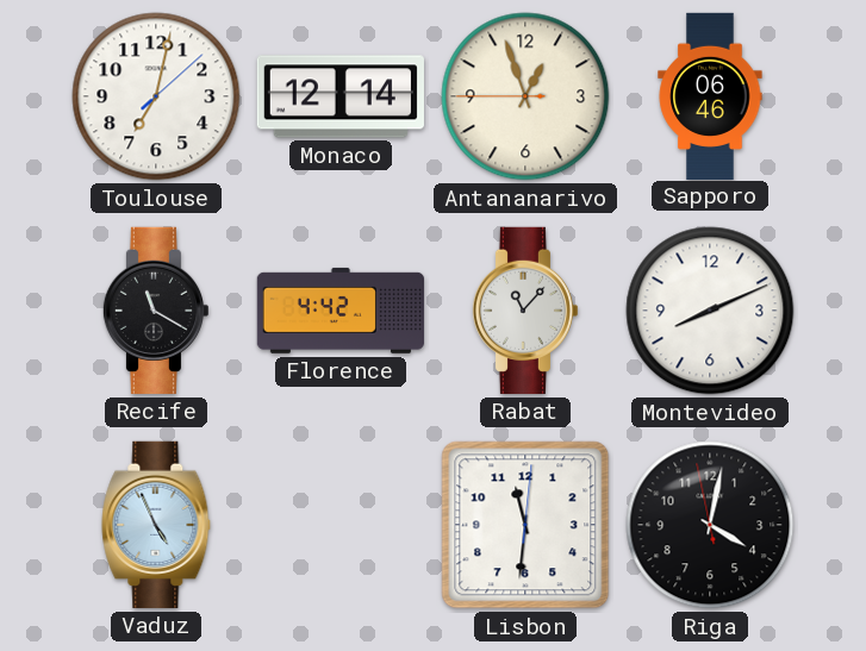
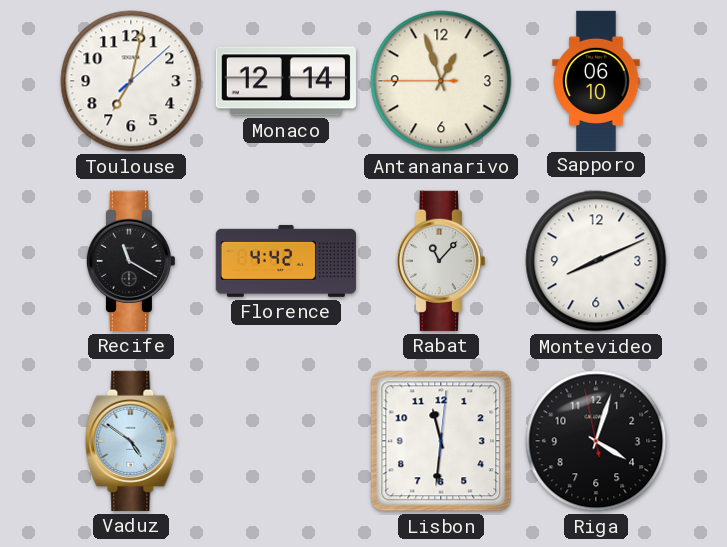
Sapporo: 06:46 -> 06:10
Vaduz: 4:56 -> 4:51
Riga: 4:01 -> 4:02
